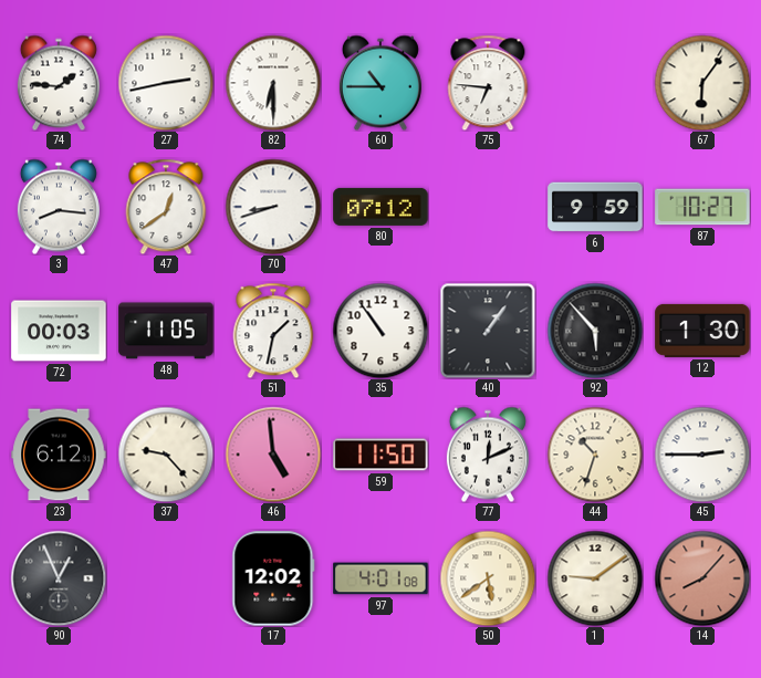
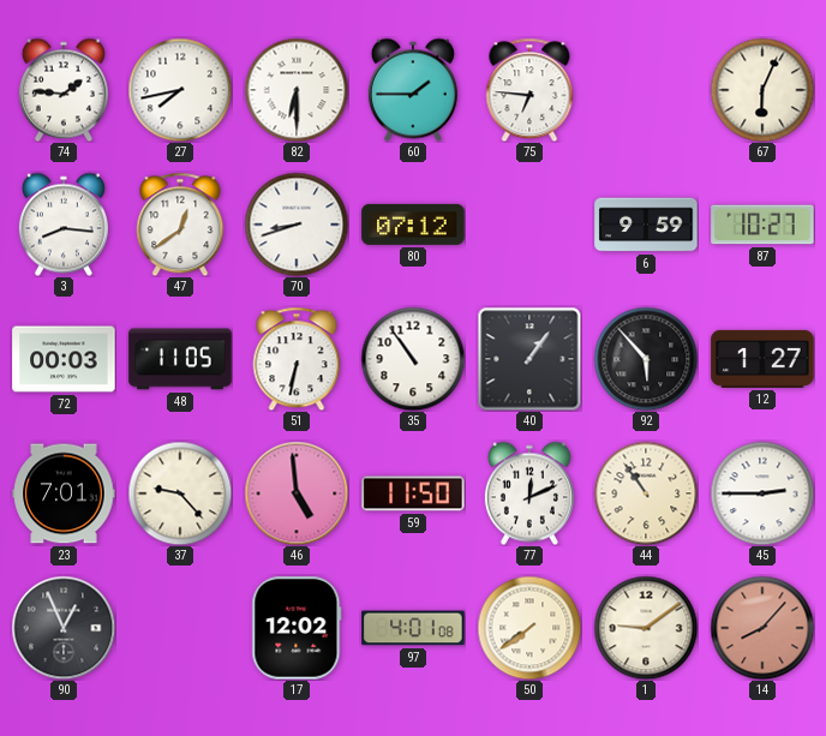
27: 2:43 -> 7:43
60: 10:45 -> 1:45
67: 6:06 -> 6:04
51: 1:32 -> 6:32
12: 1:30 -> 1:27
23: 6:12 -> 7:01
44: 10:33 -> 10:54
50: 5:39 -> 7:39
